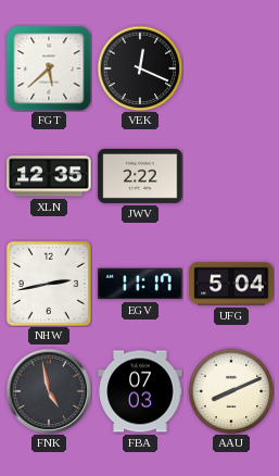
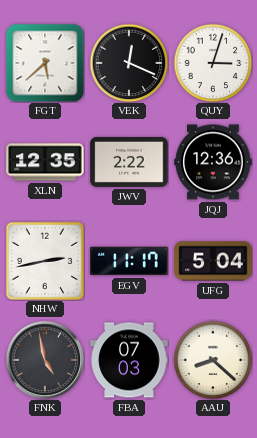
QUY: none -> 3:03
JQJ: none -> 12:36
AAU: 8:11 -> 8:22
